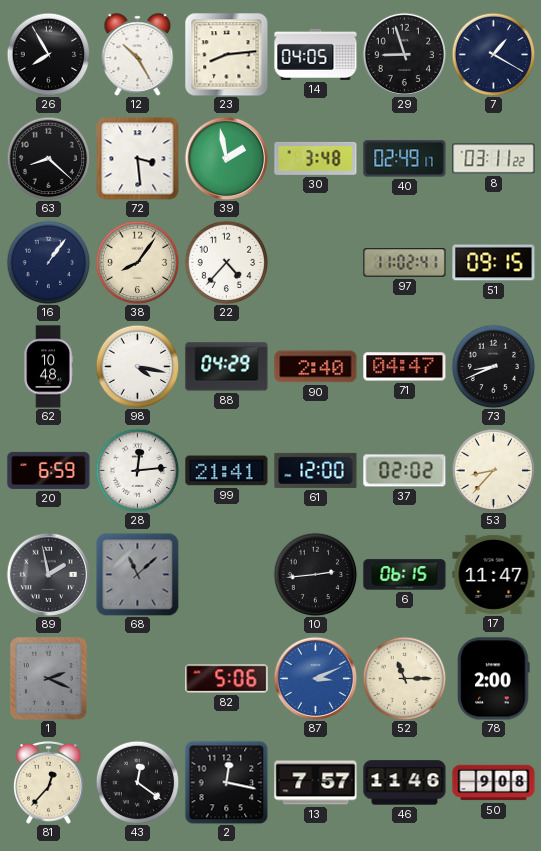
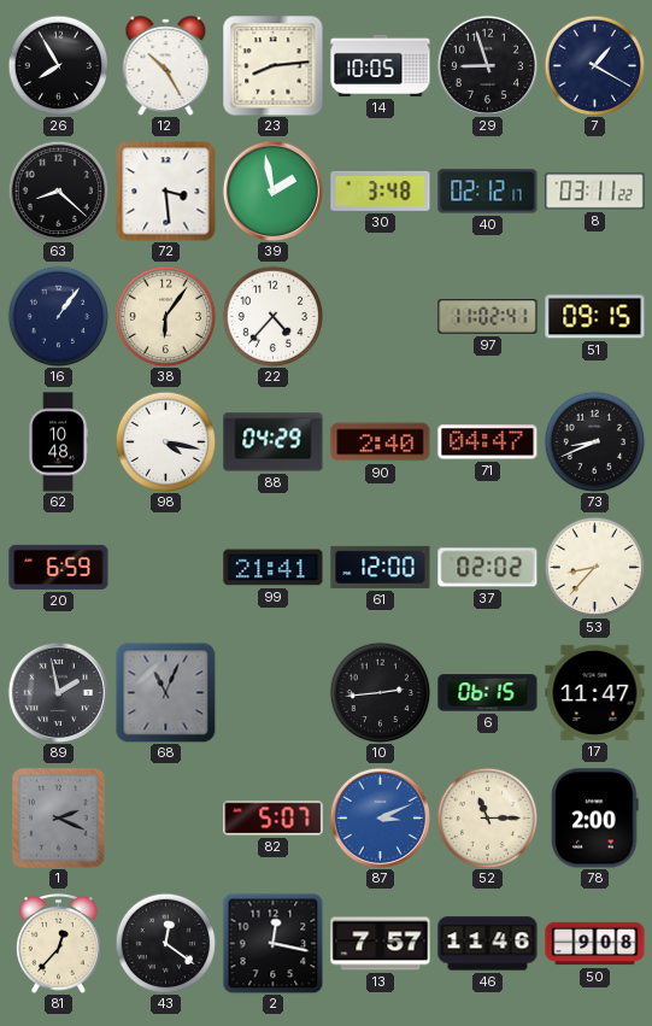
14: 04:05 -> 10:05
40: 02:49 -> 02:12
38: 8:06 -> 6:06
28: 12:14 -> none
68: 11:08 -> 11:04
82: 5:06 -> 5:07
